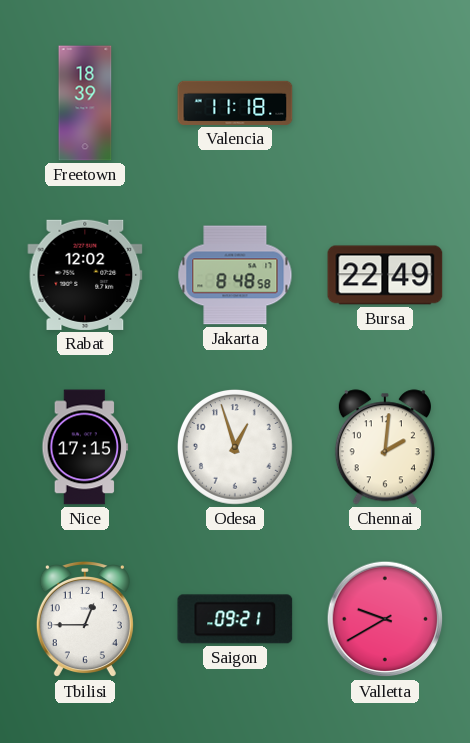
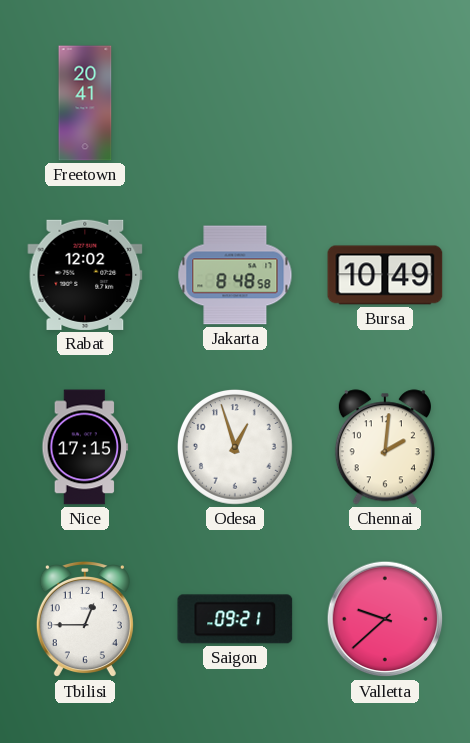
Freetown: 18:39 -> 20:41
Valencia: 11:18 -> none
Bursa: 22:49 -> 10:49
Valletta: 9:40 -> 9:38
